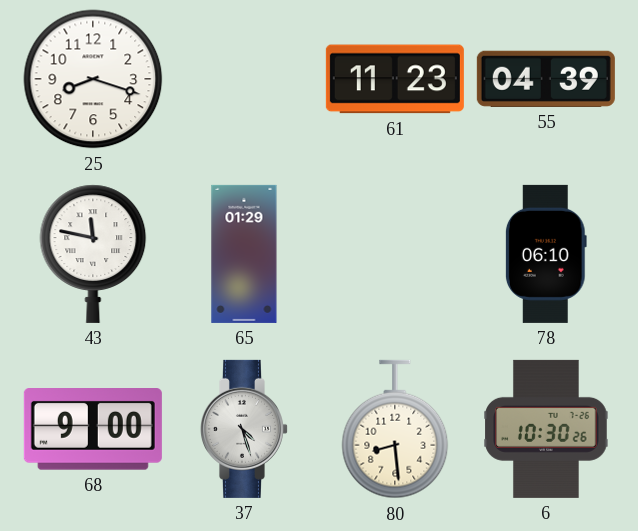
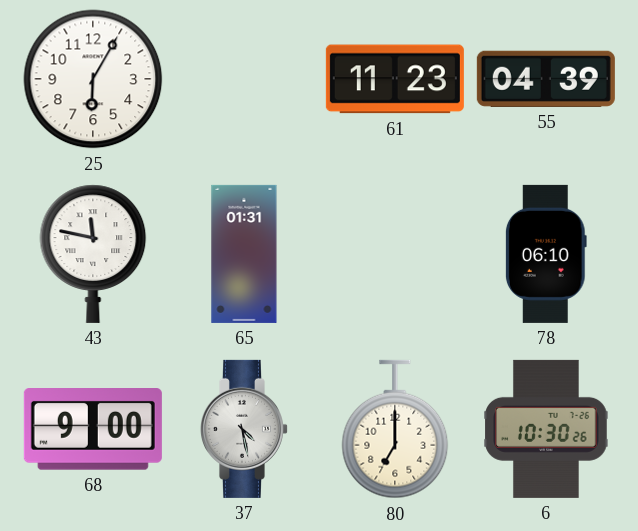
25: 8:18 -> 6:05
65: 01:29 -> 01:31
37: 4:27 -> 4:28
80: 8:29 -> 7:00
